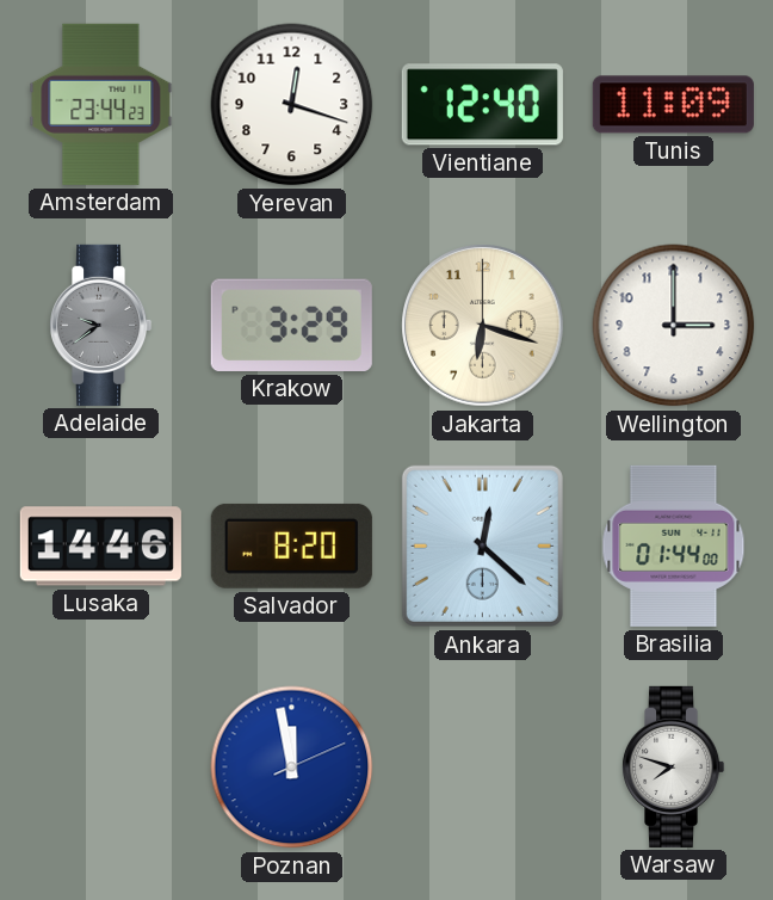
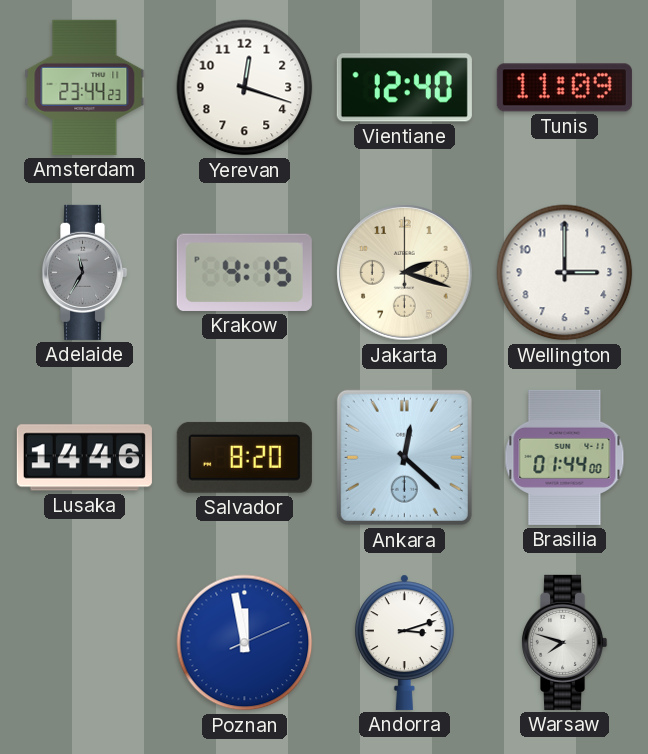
Adelaide: 9:39 -> 11:35
Krakow: 3:29 -> 4:15
Jakarta: 6:18 -> 2:18
Andorra: none -> 3:12
